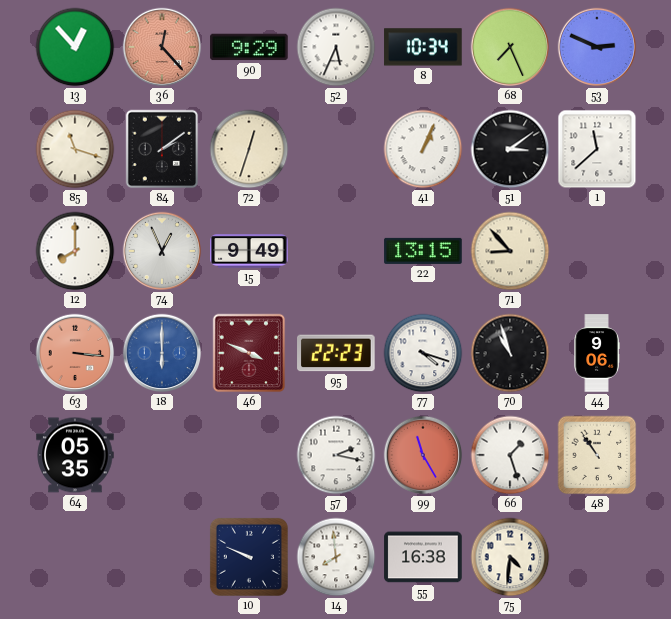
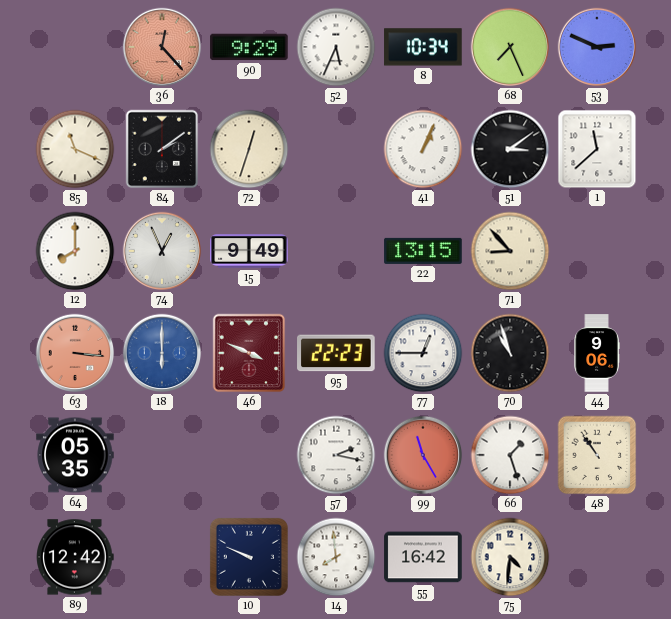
13: 12:53 -> none
85: 11:18 -> 11:19
77: 4:18 -> 12:45
89: none -> 12:42
55: 16:38 -> 16:42
